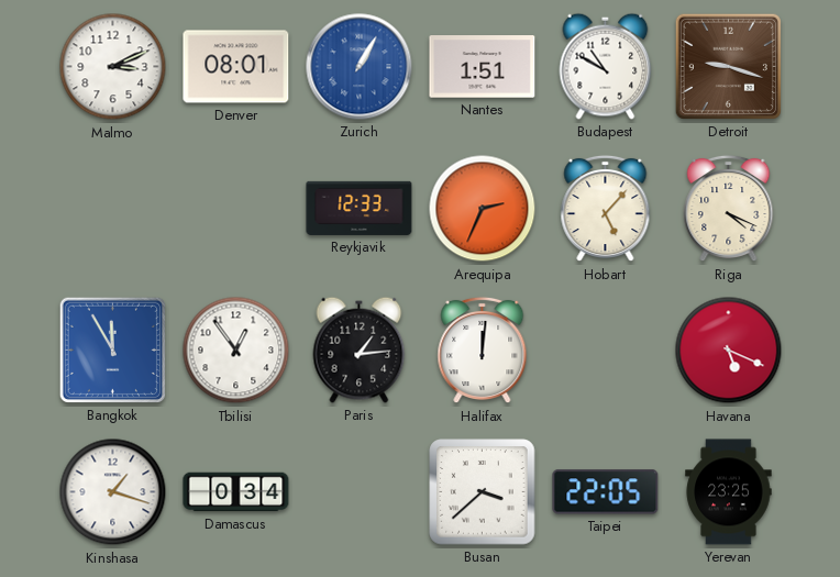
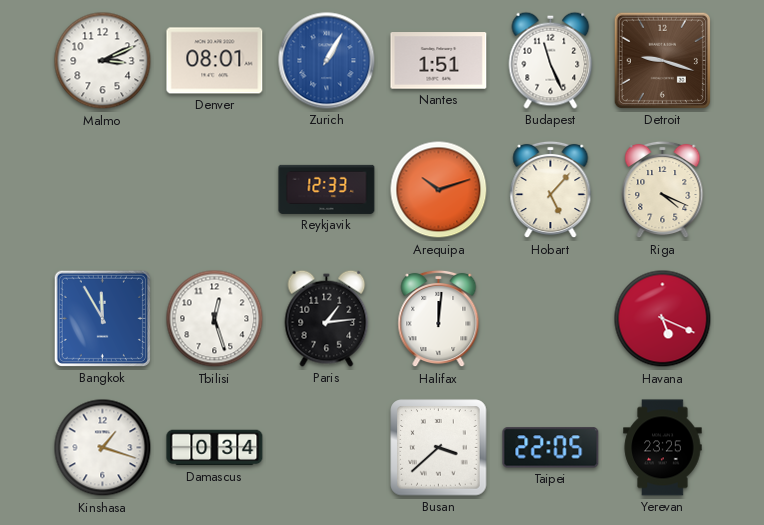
Budapest: 10:50 -> 11:26
Arequipa: 2:34 -> 10:12
Tbilisi: 12:54 -> 12:27
